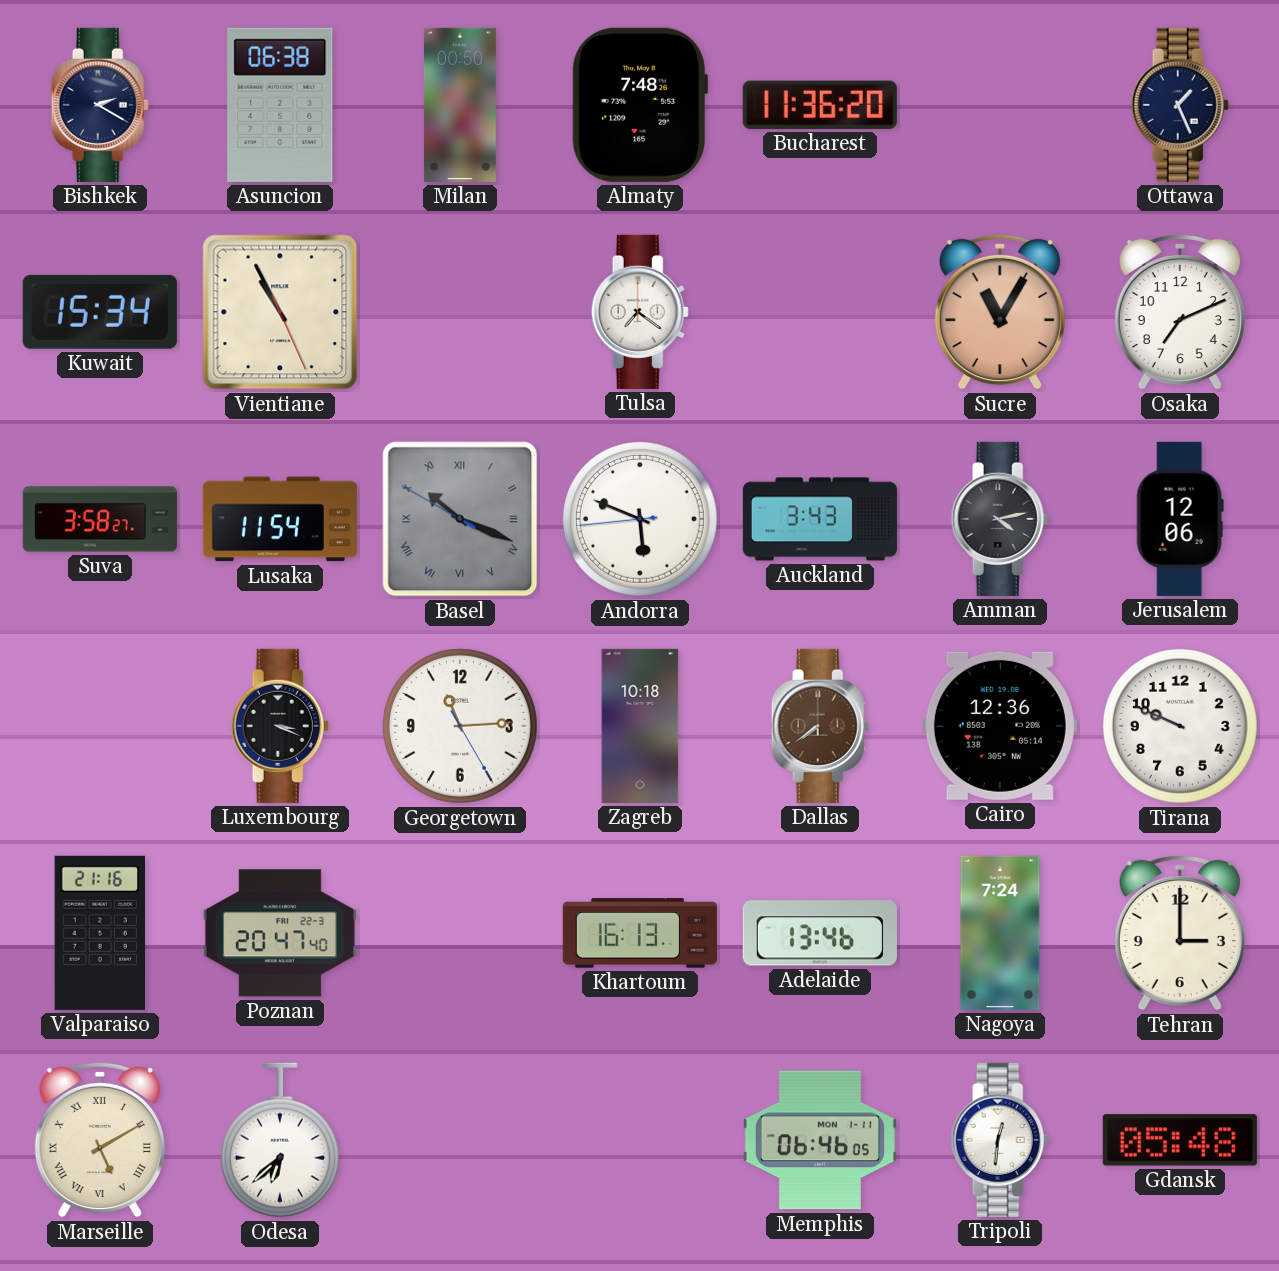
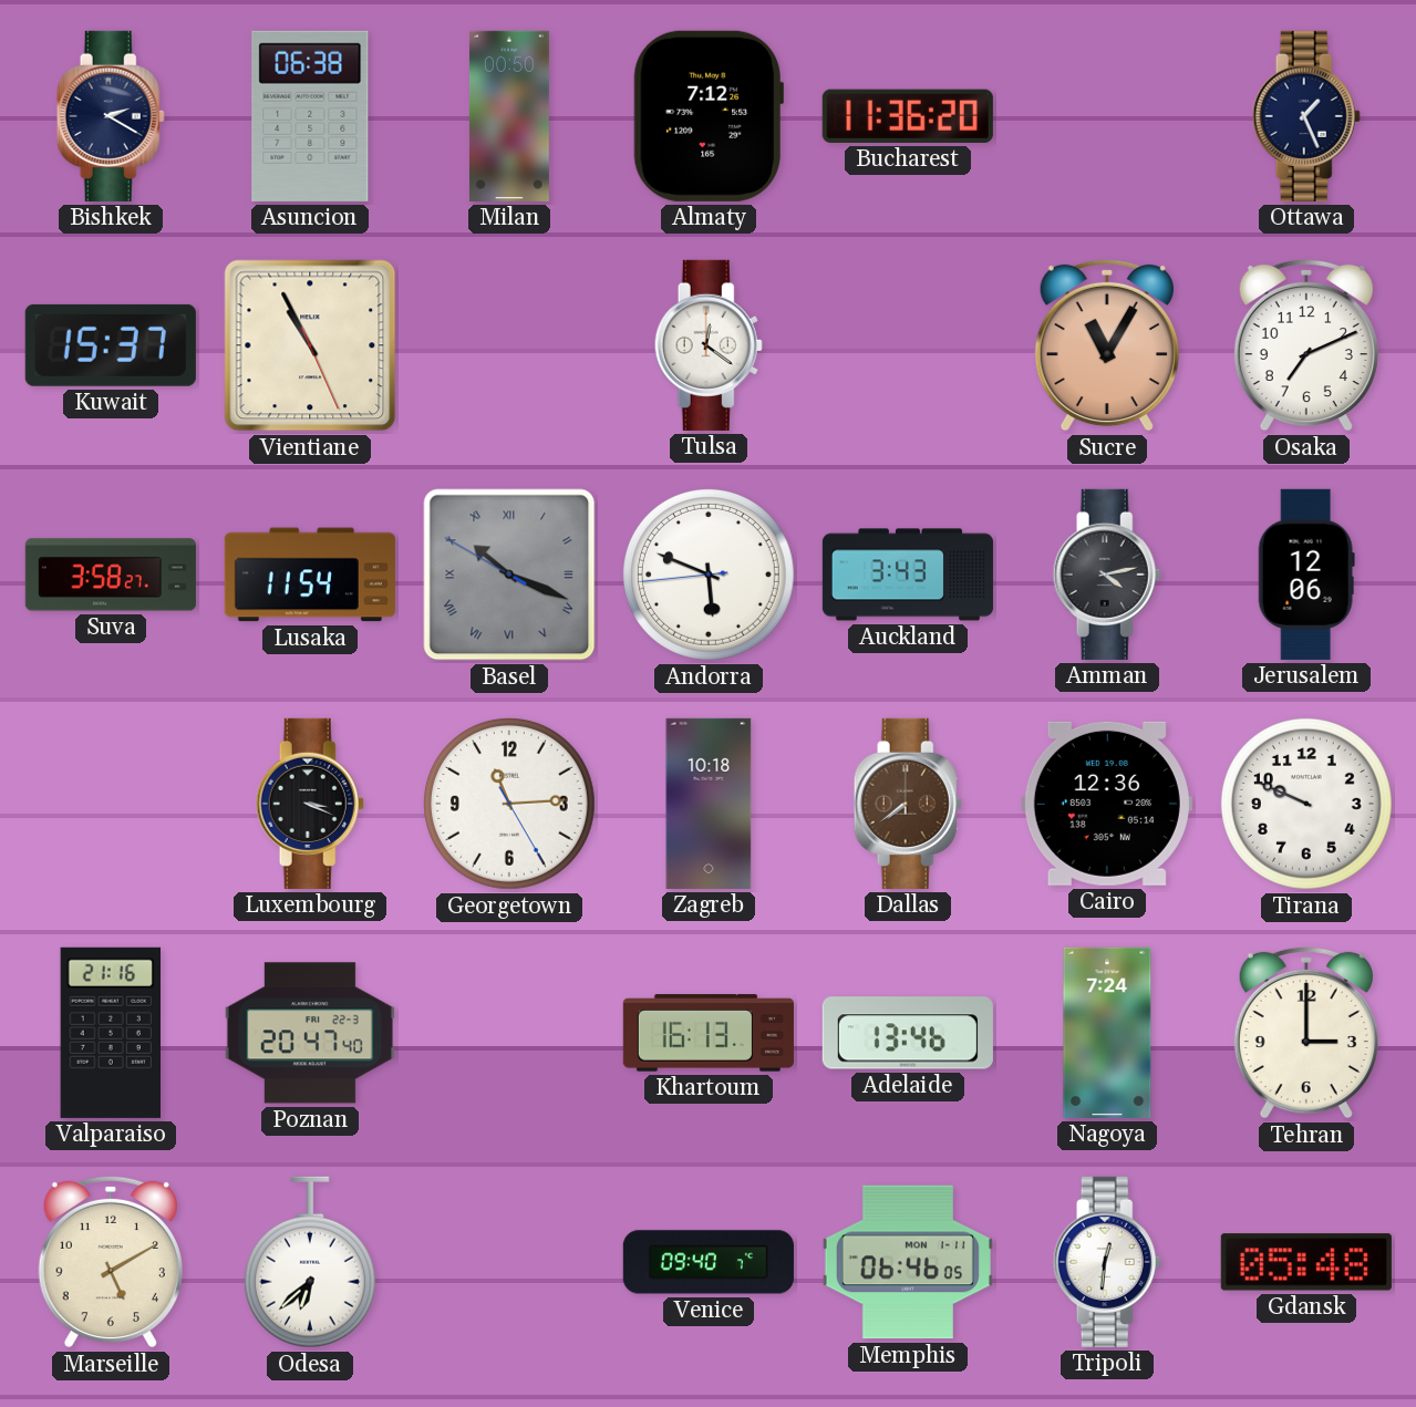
Almaty: 7:48 -> 7:12
Kuwait: 15:34 -> 15:37
Tulsa: 7:21 -> 12:21
Marseille numerals: Roman -> Arabic
Venice: none -> 09:40
